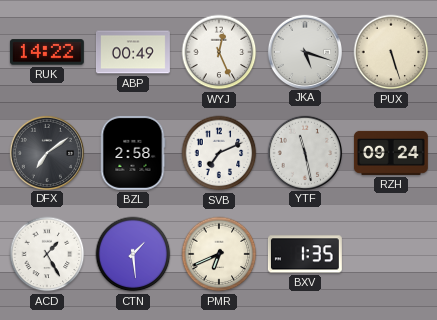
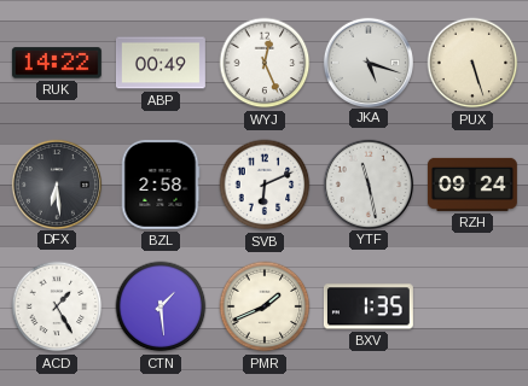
DFX: 7:09 -> 6:29
SVB: 7:11 -> 6:11
PMR: 6:41 -> 1:41
